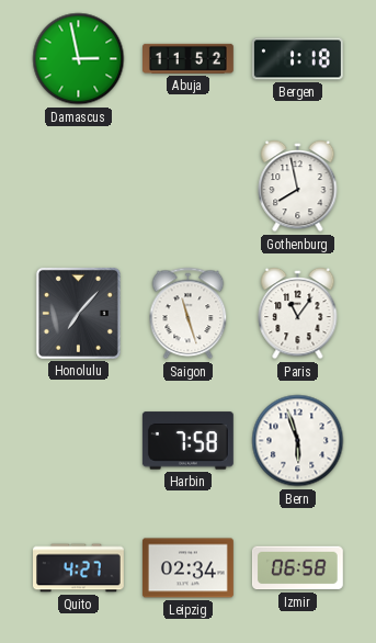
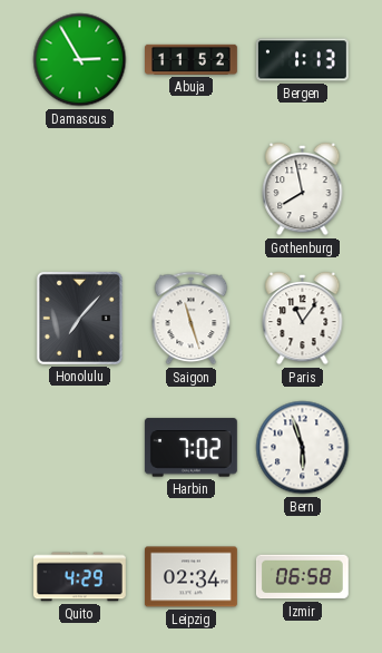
Damascus: 2:58 -> 2:55
Bergen: 1:18 -> 1:13
Harbin: 7:58 -> 7:02
Quito: 4:27 -> 4:29
